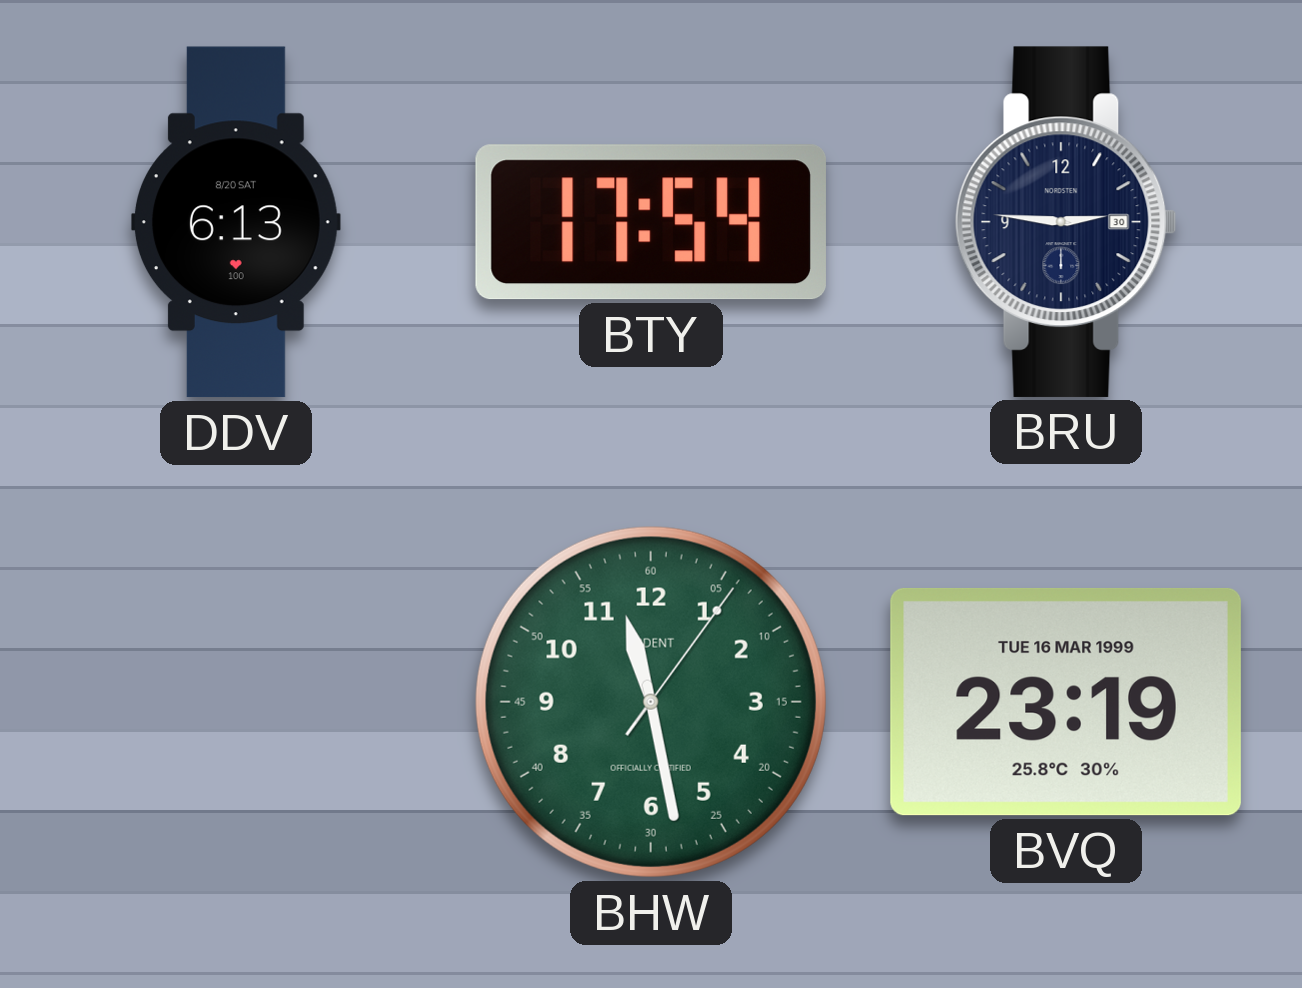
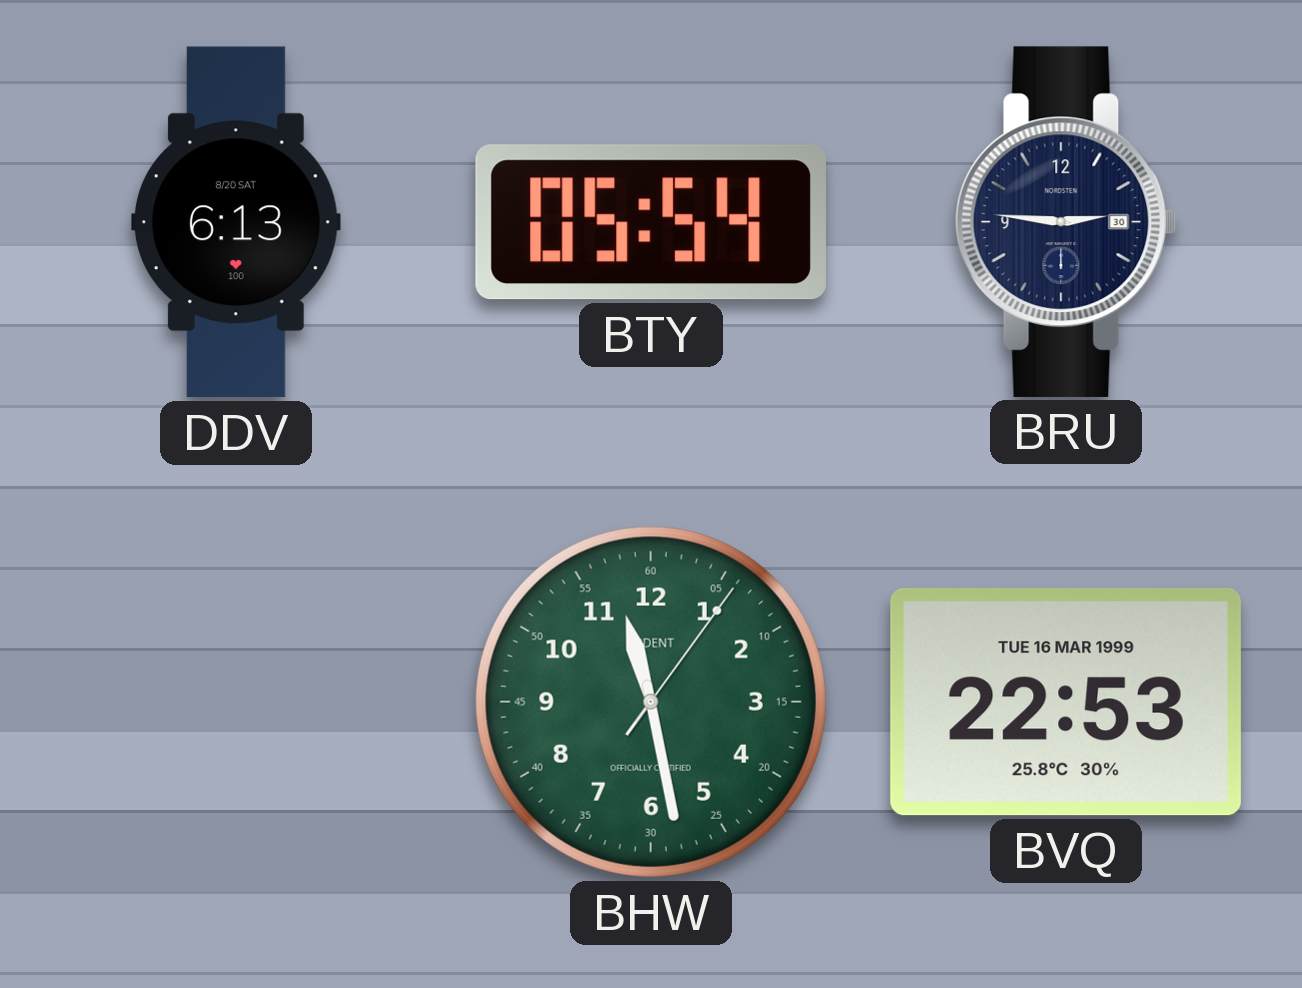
BTY: 17:54 -> 05:54
BVQ: 23:19 -> 22:53
